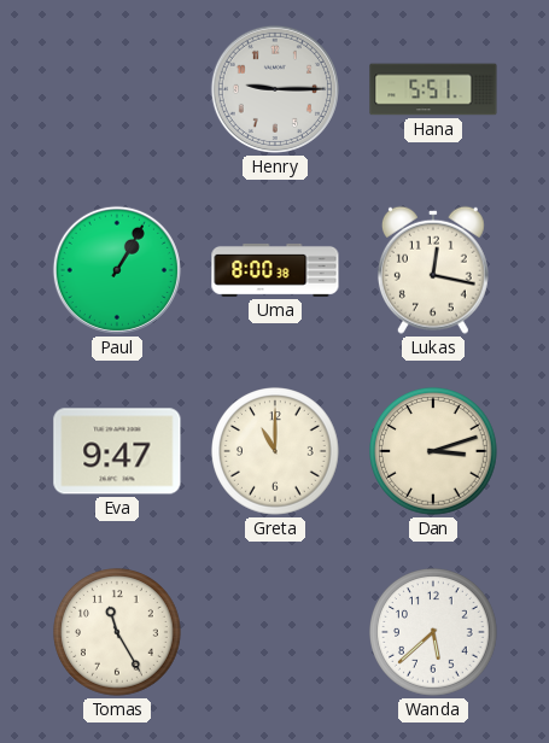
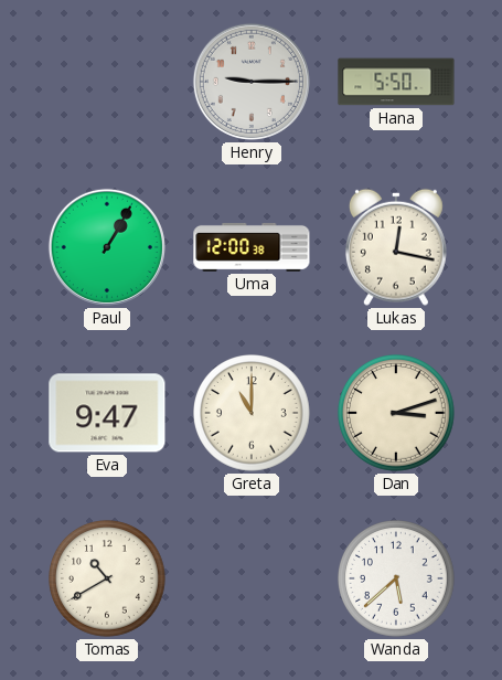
Hana: 5:51 -> 5:50
Uma: 8:00 -> 12:00
Tomas: 11:25 -> 10:40
